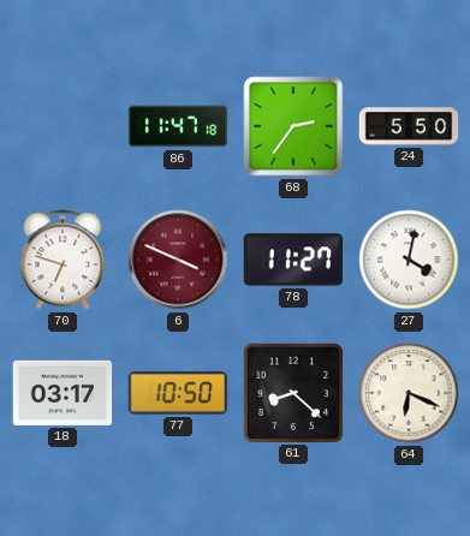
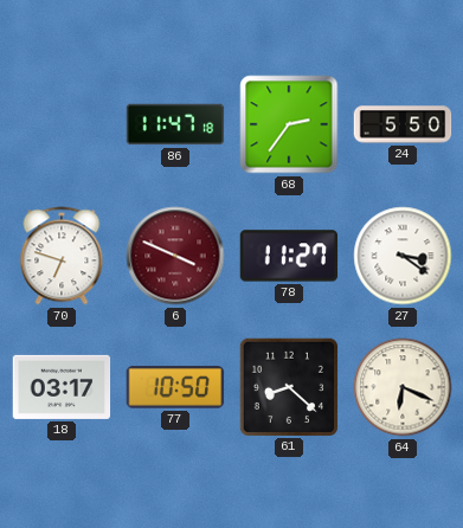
27: 4:02 -> 3:21
